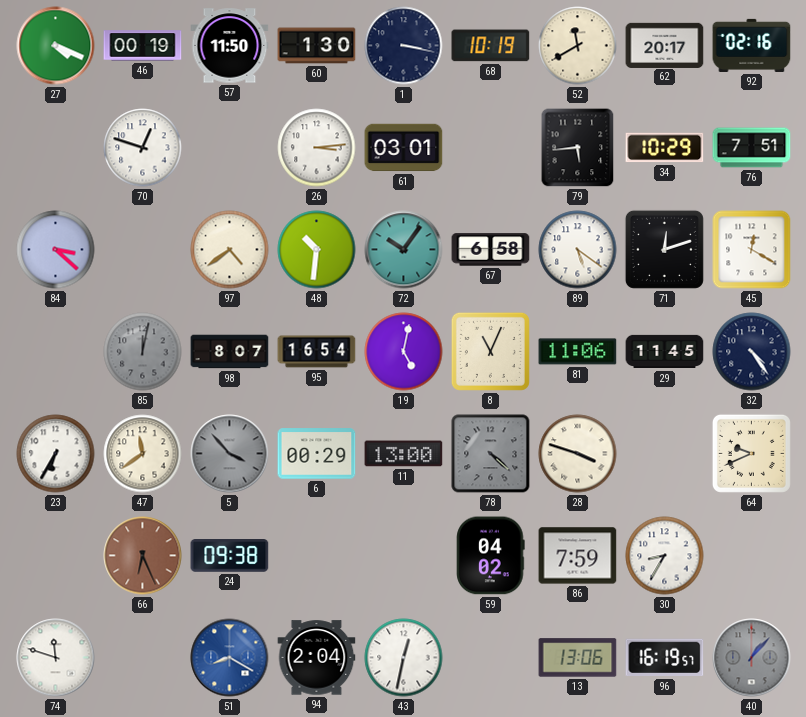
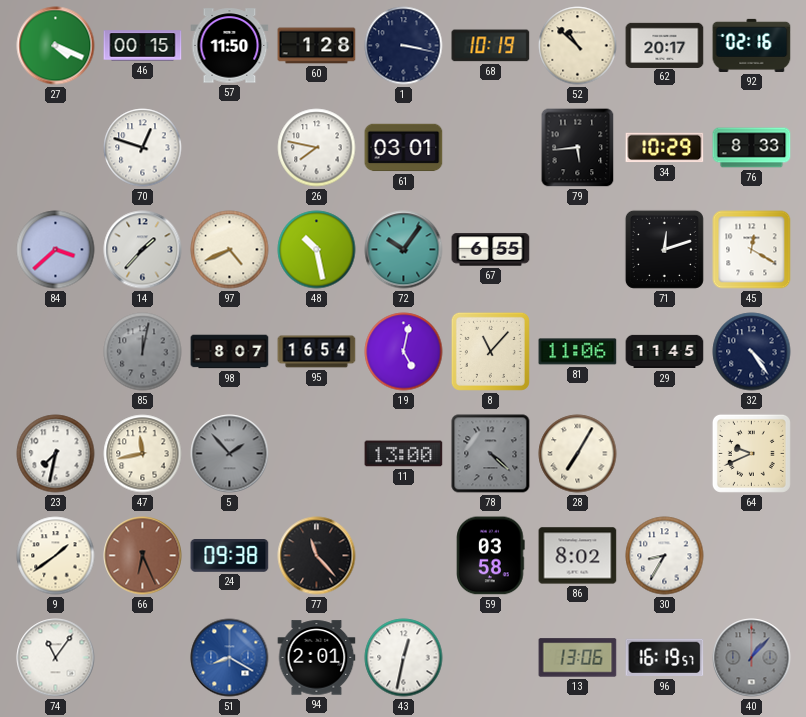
46: 00:19 -> 00:15
60: 1:30 -> 1:28
52: 11:40 -> 10:52
26: 3:14 -> 7:47
76: 7:51 -> 8:33
84: 3:22 -> 3:38
14: none -> 1:37
97: 4:39 -> 4:41
48: 10:31 -> 10:28
67: 6:58 -> 6:55
89: 5:21 -> none
8: 11:04 -> 11:07
23: 6:35 -> 7:32
47: 11:39 -> 11:43
5: 3:53 -> 1:53
6: 00:29 -> none
28: 3:48 -> 7:05
9: none -> 1:39
77: none -> 11:23
59: 04:02 -> 03:58
86: 7:59 -> 8:02
74: 11:48 -> 11:06
94: 2:04 -> 2:01
